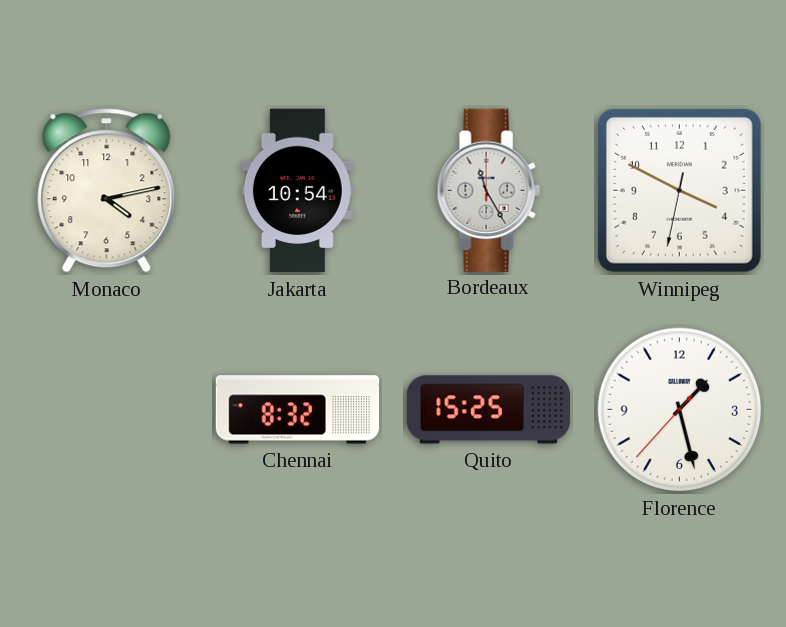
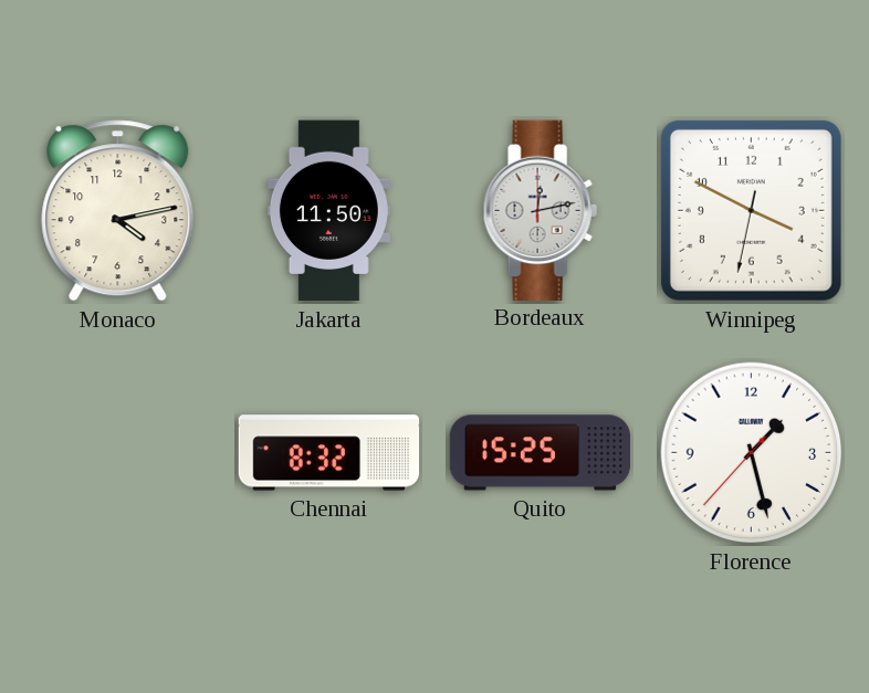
Jakarta: 10:54 -> 11:50
Bordeaux: 11:25 -> 12:13
